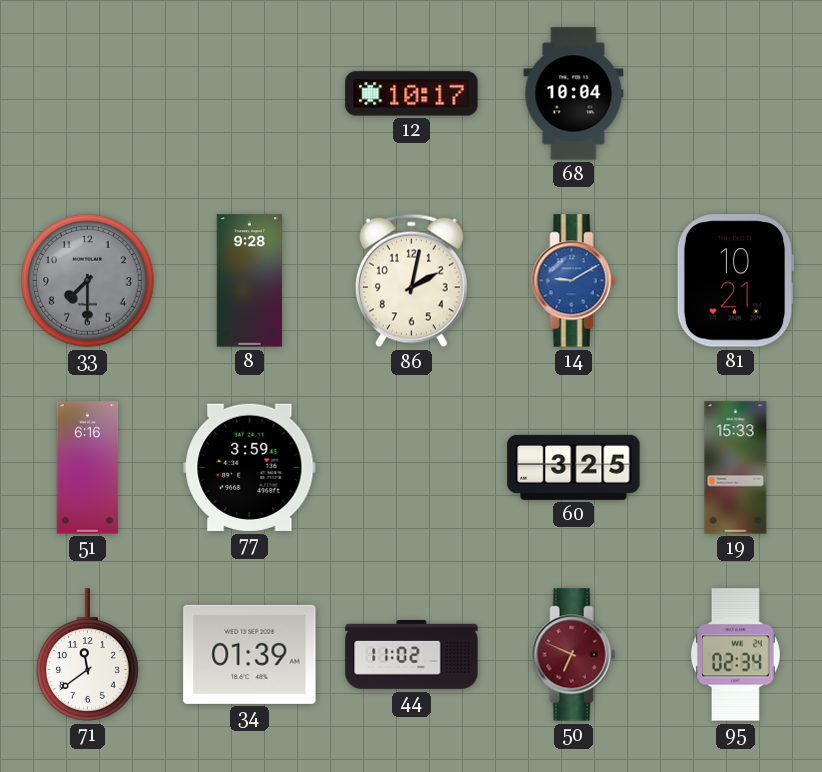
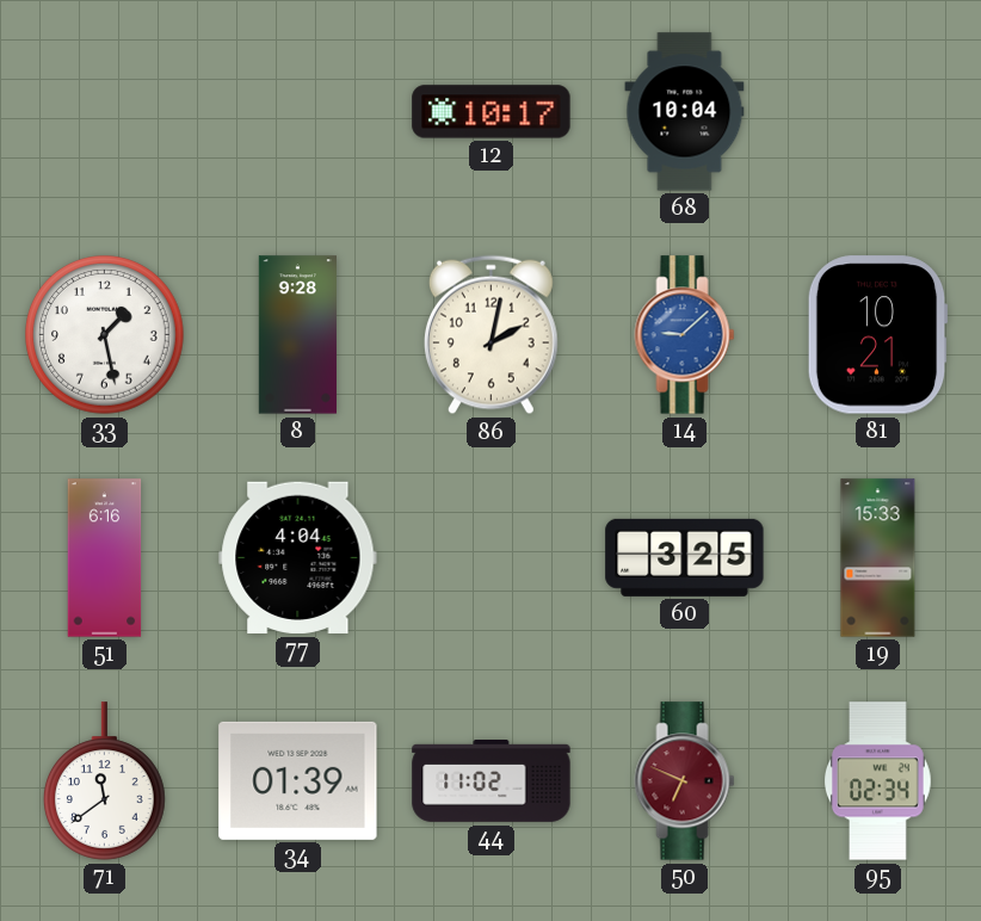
33: 7:30 -> 1:28
33 dial: grey -> white
14: 9:10 -> 9:08
77: 3:59 -> 4:04
